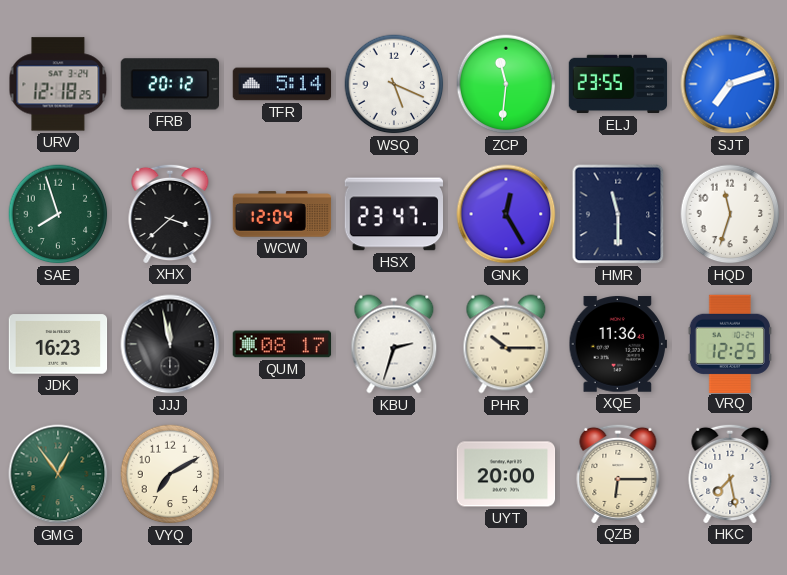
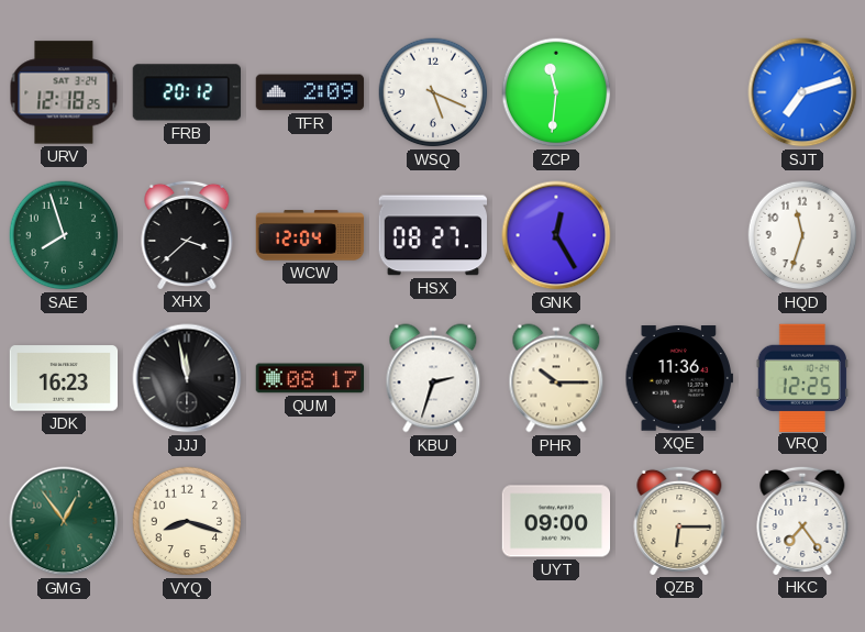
TFR: 5:14 -> 2:09
ELJ: 23:55 -> none
HSX: 23:47 -> 08:27
HMR: 11:30 -> none
VYQ: 7:10 -> 8:18
UYT: 20:00 -> 09:00
HKC: 7:28 -> 7:24
